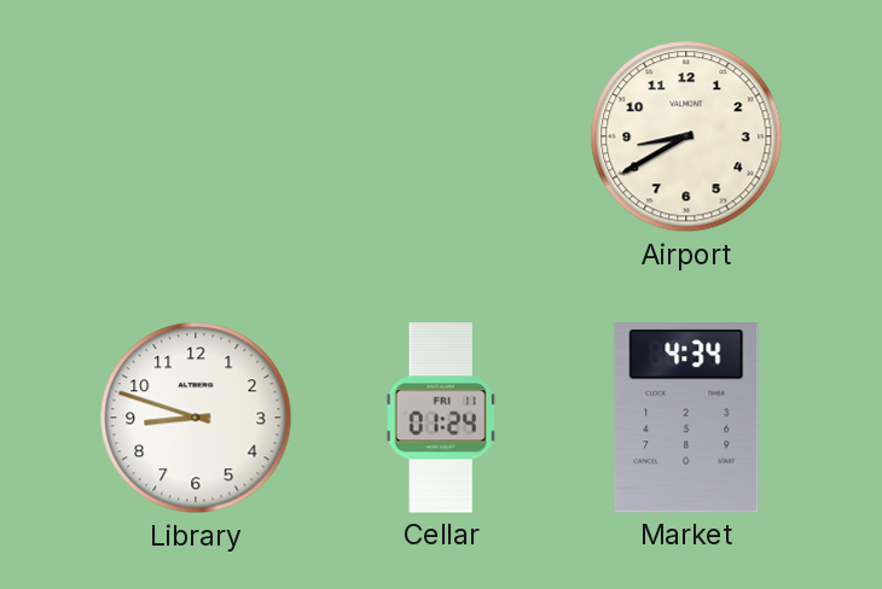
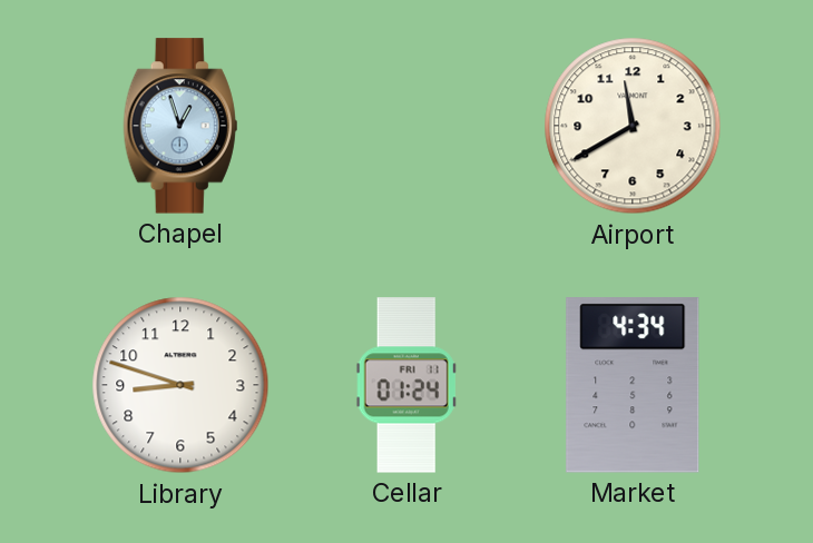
Chapel: none -> 12:57
Airport: 8:40 -> 11:40
